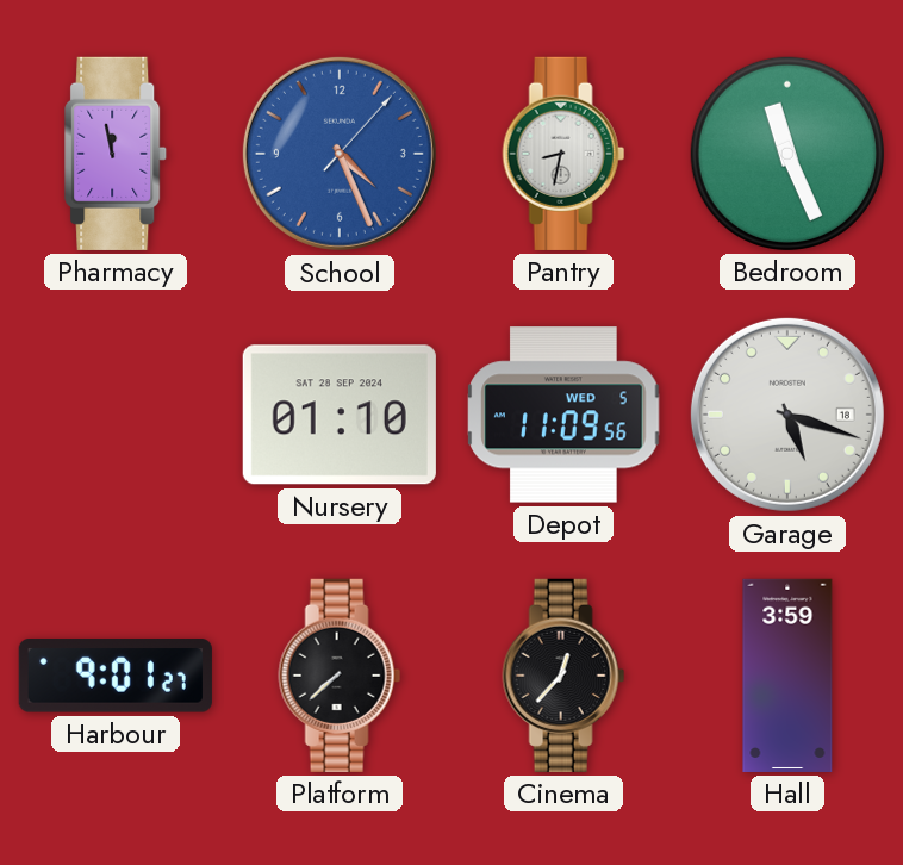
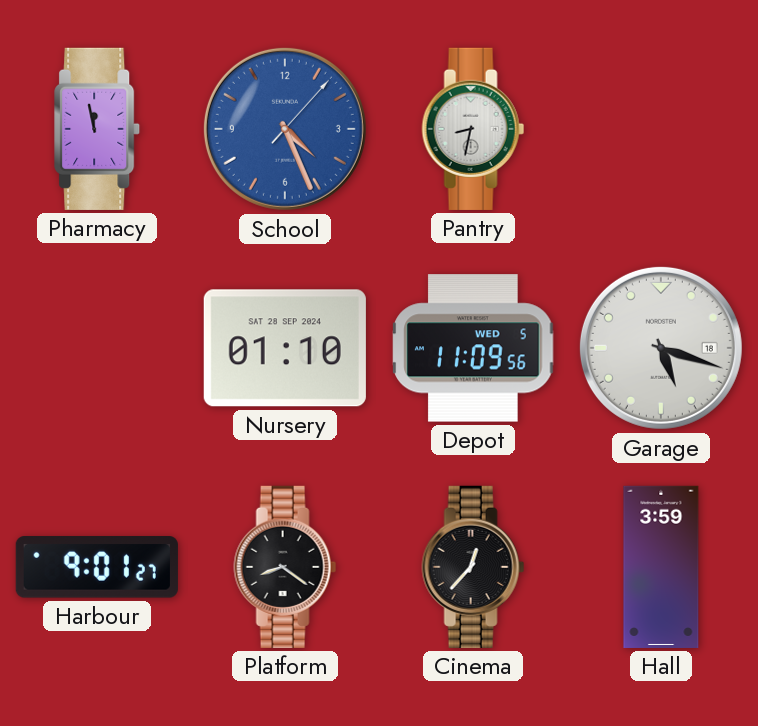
Bedroom: 11:26 -> none
Platform: 7:38 -> 8:21
